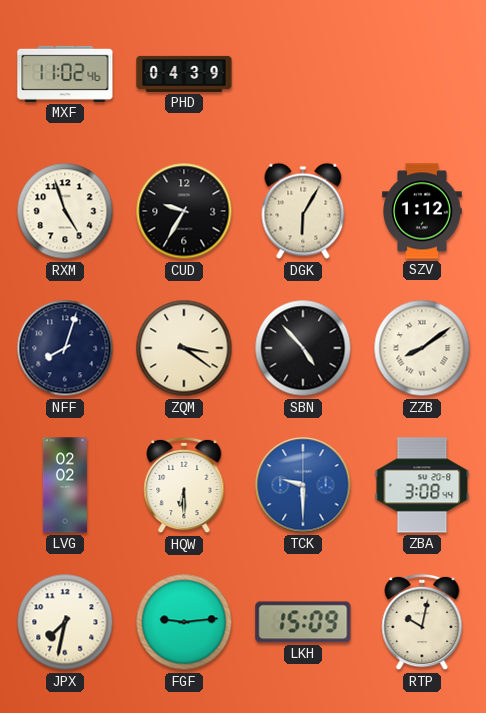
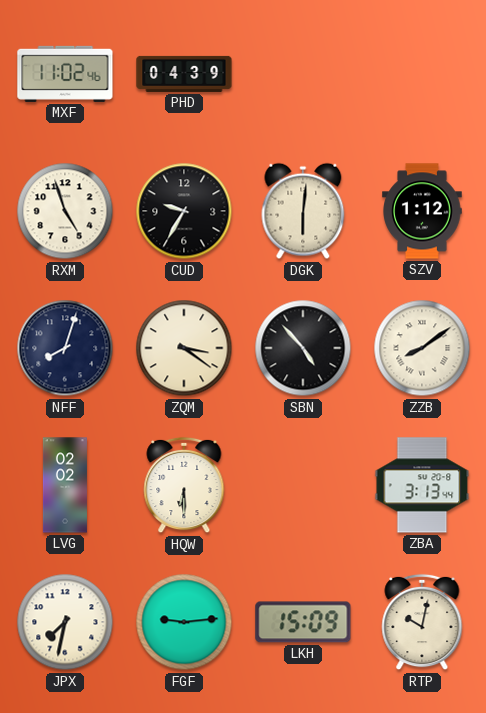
DGK: 6:05 -> 6:01
TCK: 9:30 -> none
ZBA: 3:08 -> 3:13
